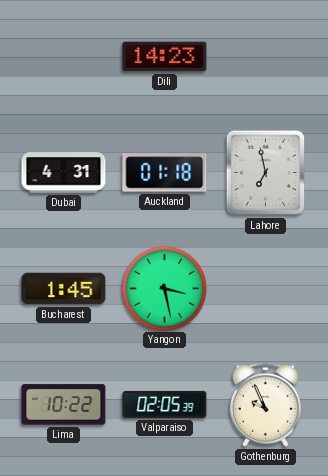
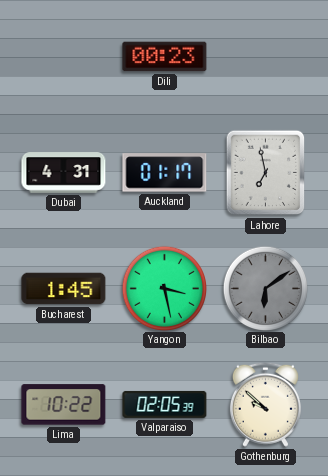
Dili: 14:23 -> 00:23
Auckland: 01:18 -> 01:17
Bilbao: none -> 6:09
Gothenburg: 9:56 -> 9:52
